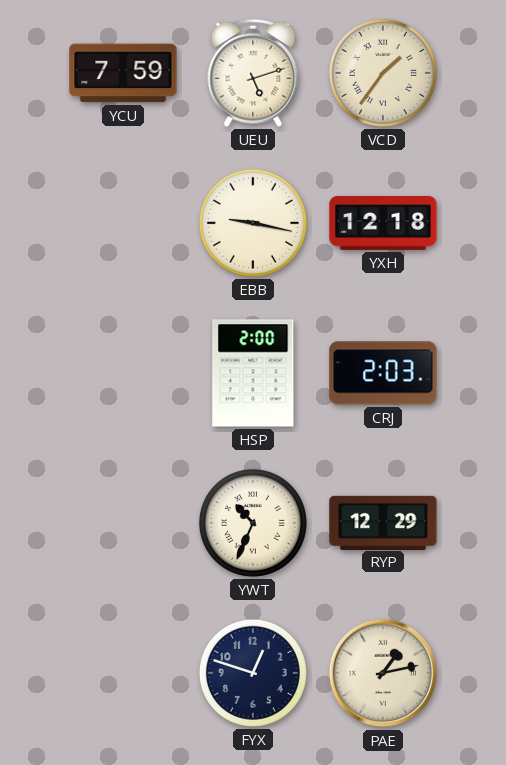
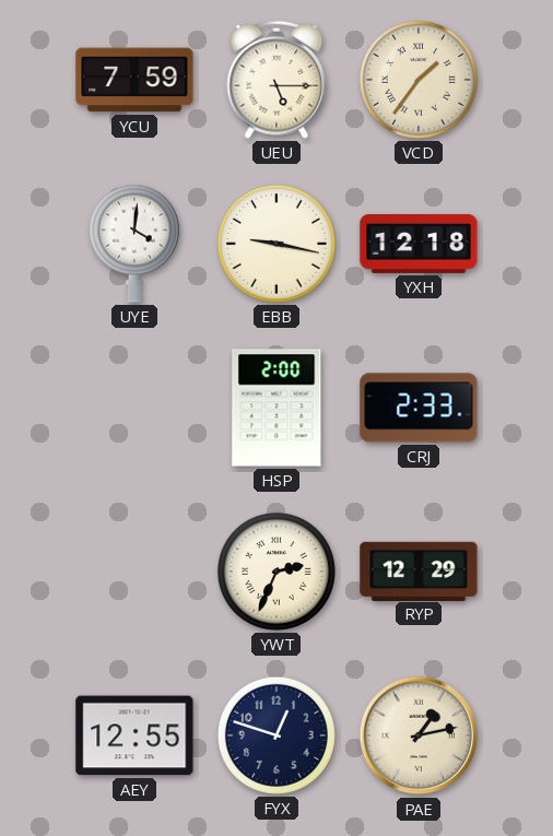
UEU: 5:12 -> 5:15
UYE: none -> 4:01
CRJ: 2:03 -> 2:33
YWT: 10:34 -> 2:34
AEY: none -> 12:55
